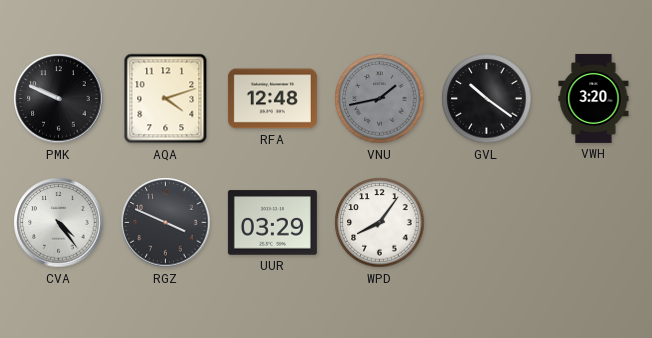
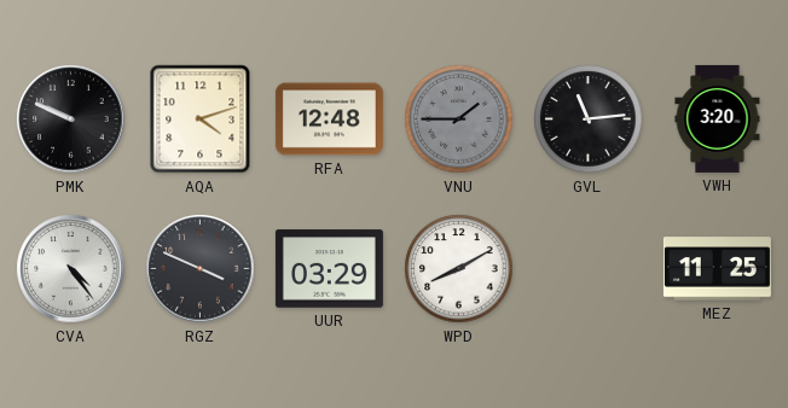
VNU: 1:43 -> 1:45
GVL: 10:21 -> 11:14
WPD: 8:06 -> 8:10
MEZ: none -> 11:25
